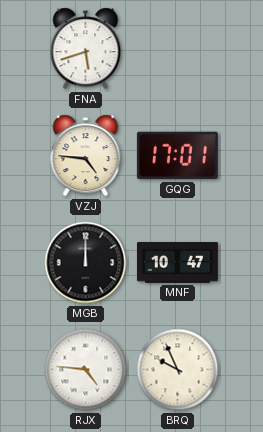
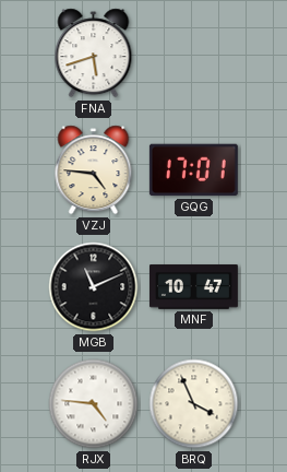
MGB: 12:00 -> 11:11
BRQ: 9:56 -> 3:56
